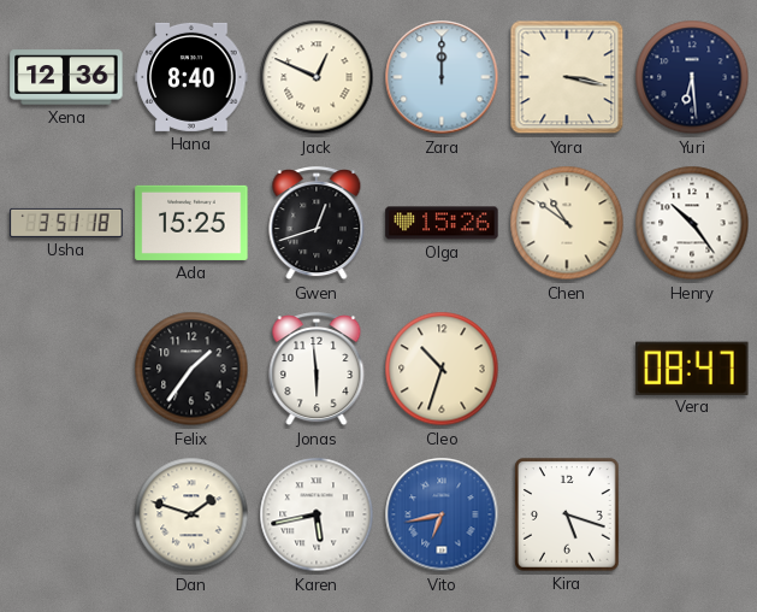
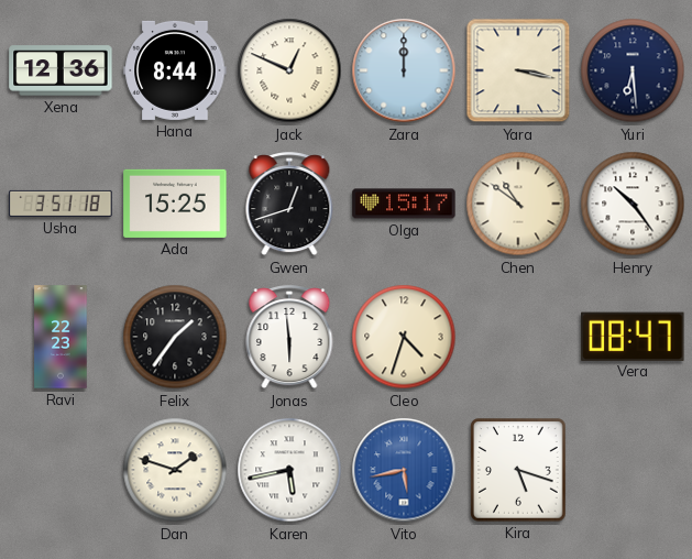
Hana: 8:40 -> 8:44
Olga: 15:26 -> 15:17
Ravi: none -> 22:23
Cleo: 10:33 -> 4:33
Vito: 6:43 -> 5:43
